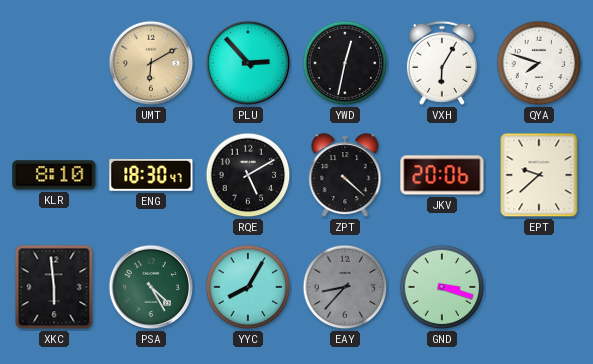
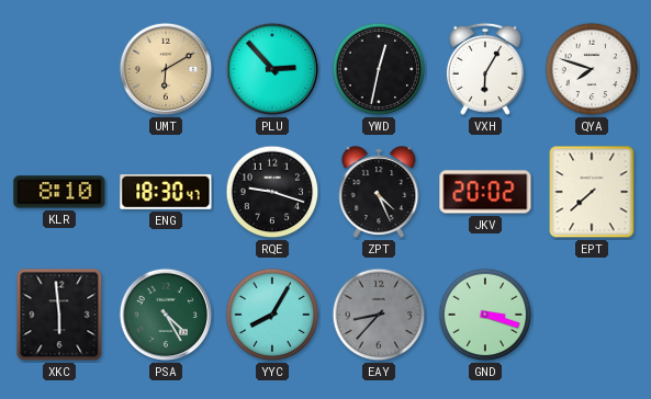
RQE: 5:10 -> 9:18
ZPT: 4:22 -> 4:26
JKV: 20:06 -> 20:02
EPT: 9:38 -> 7:38
